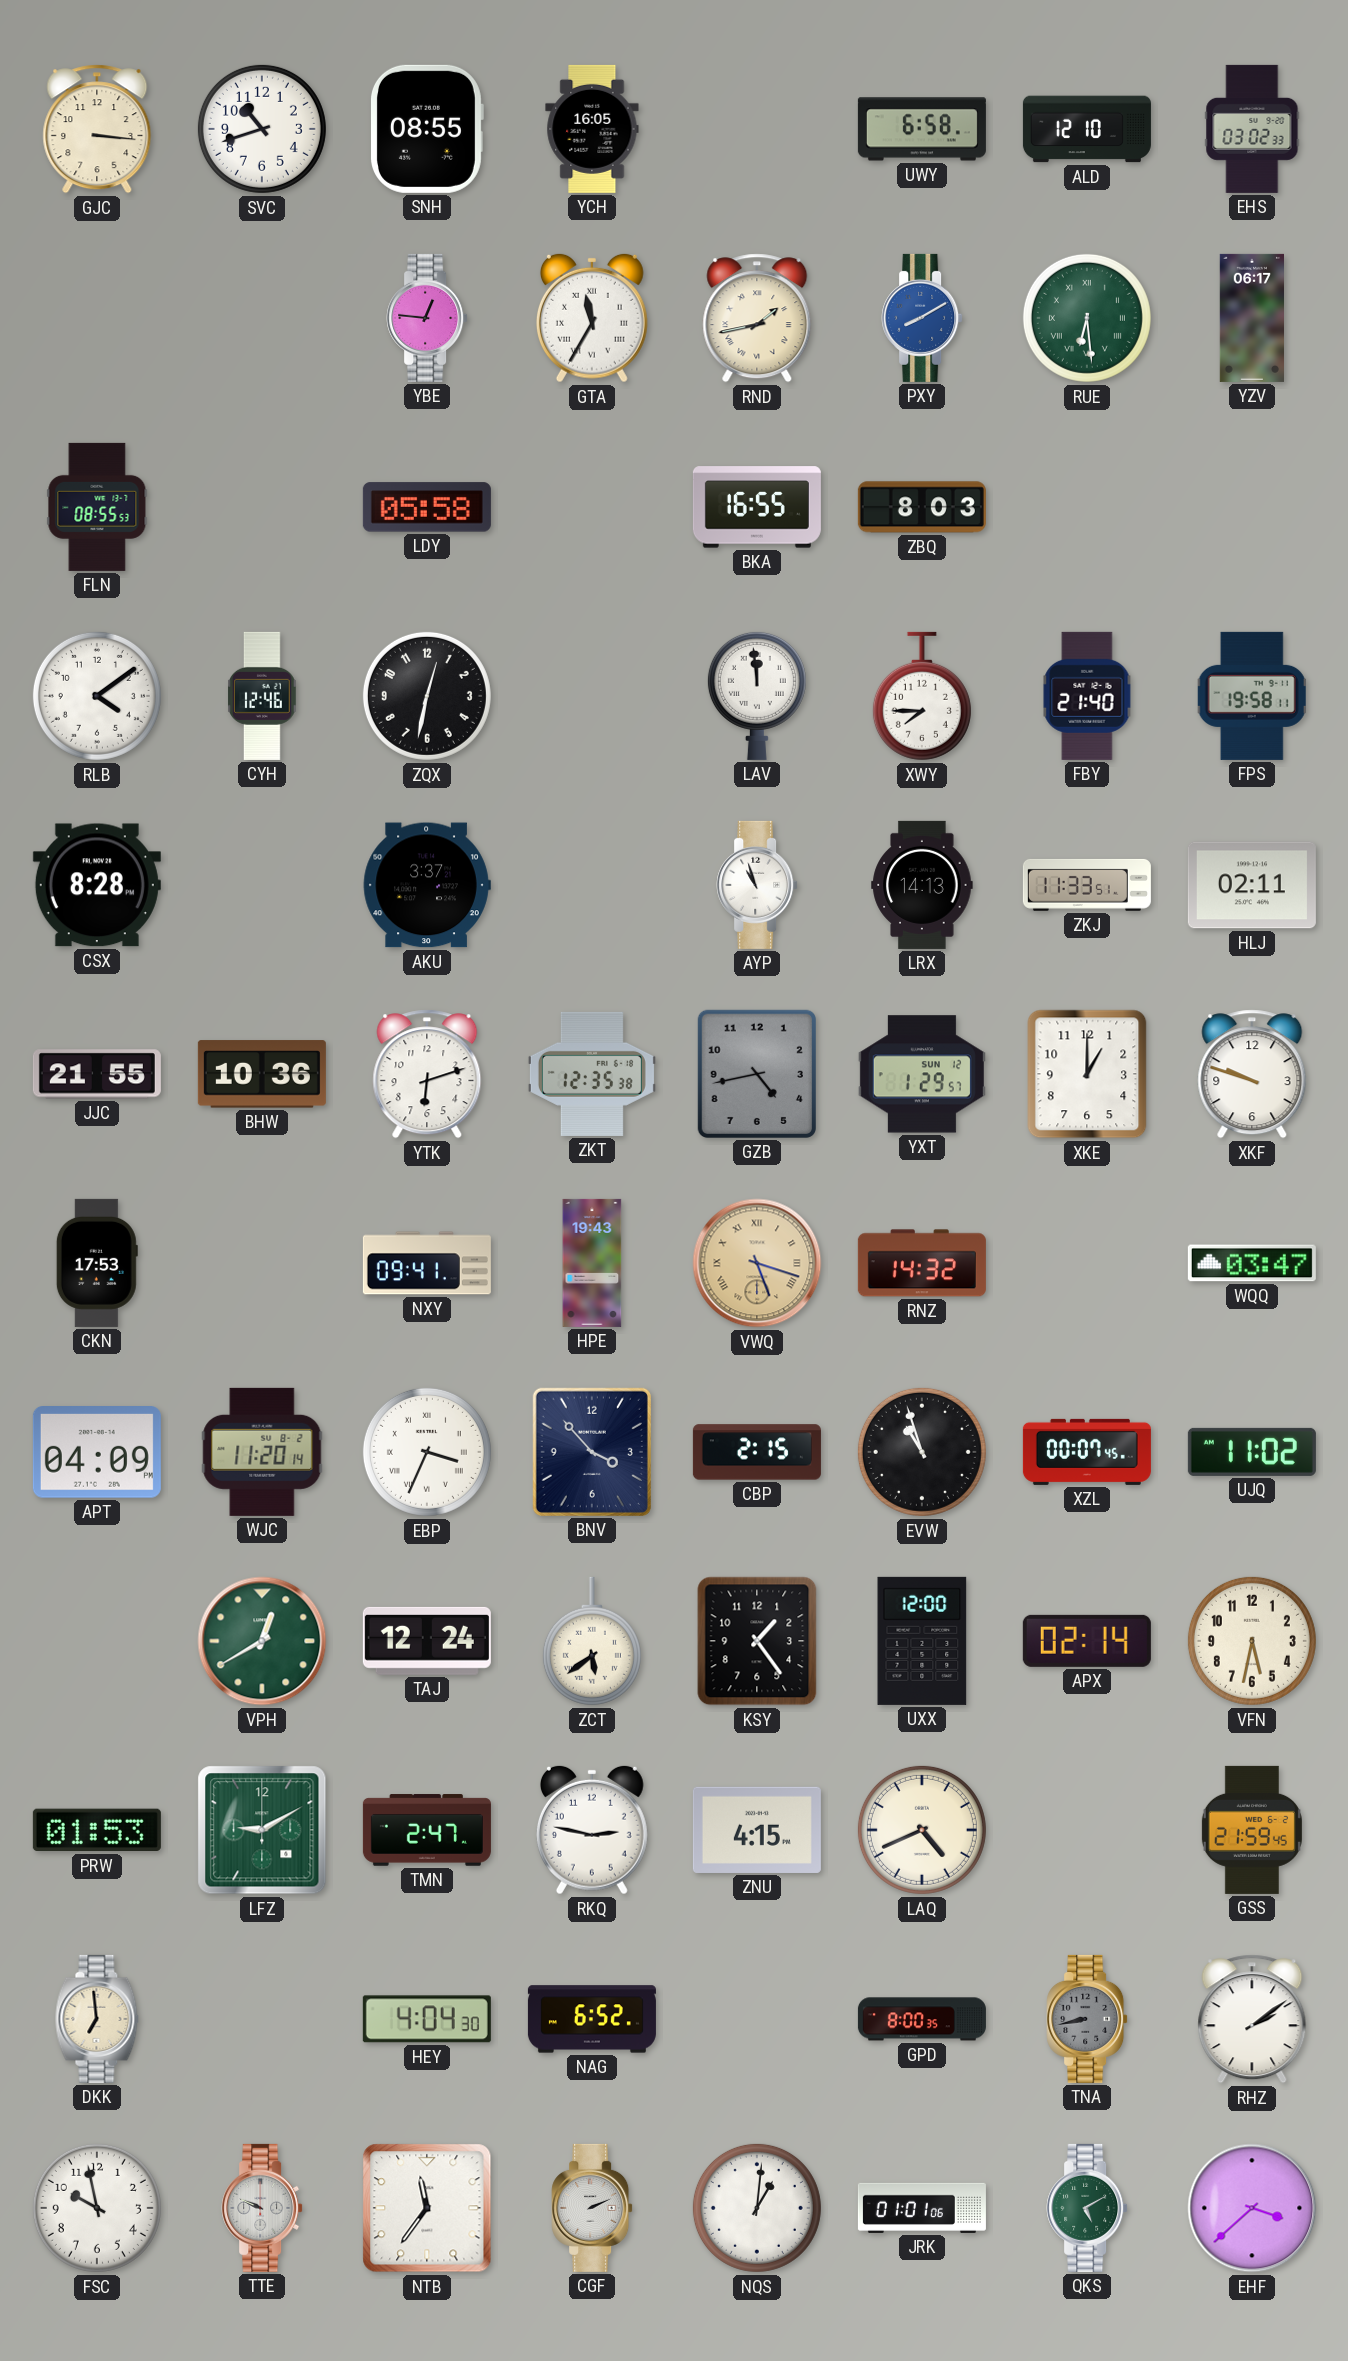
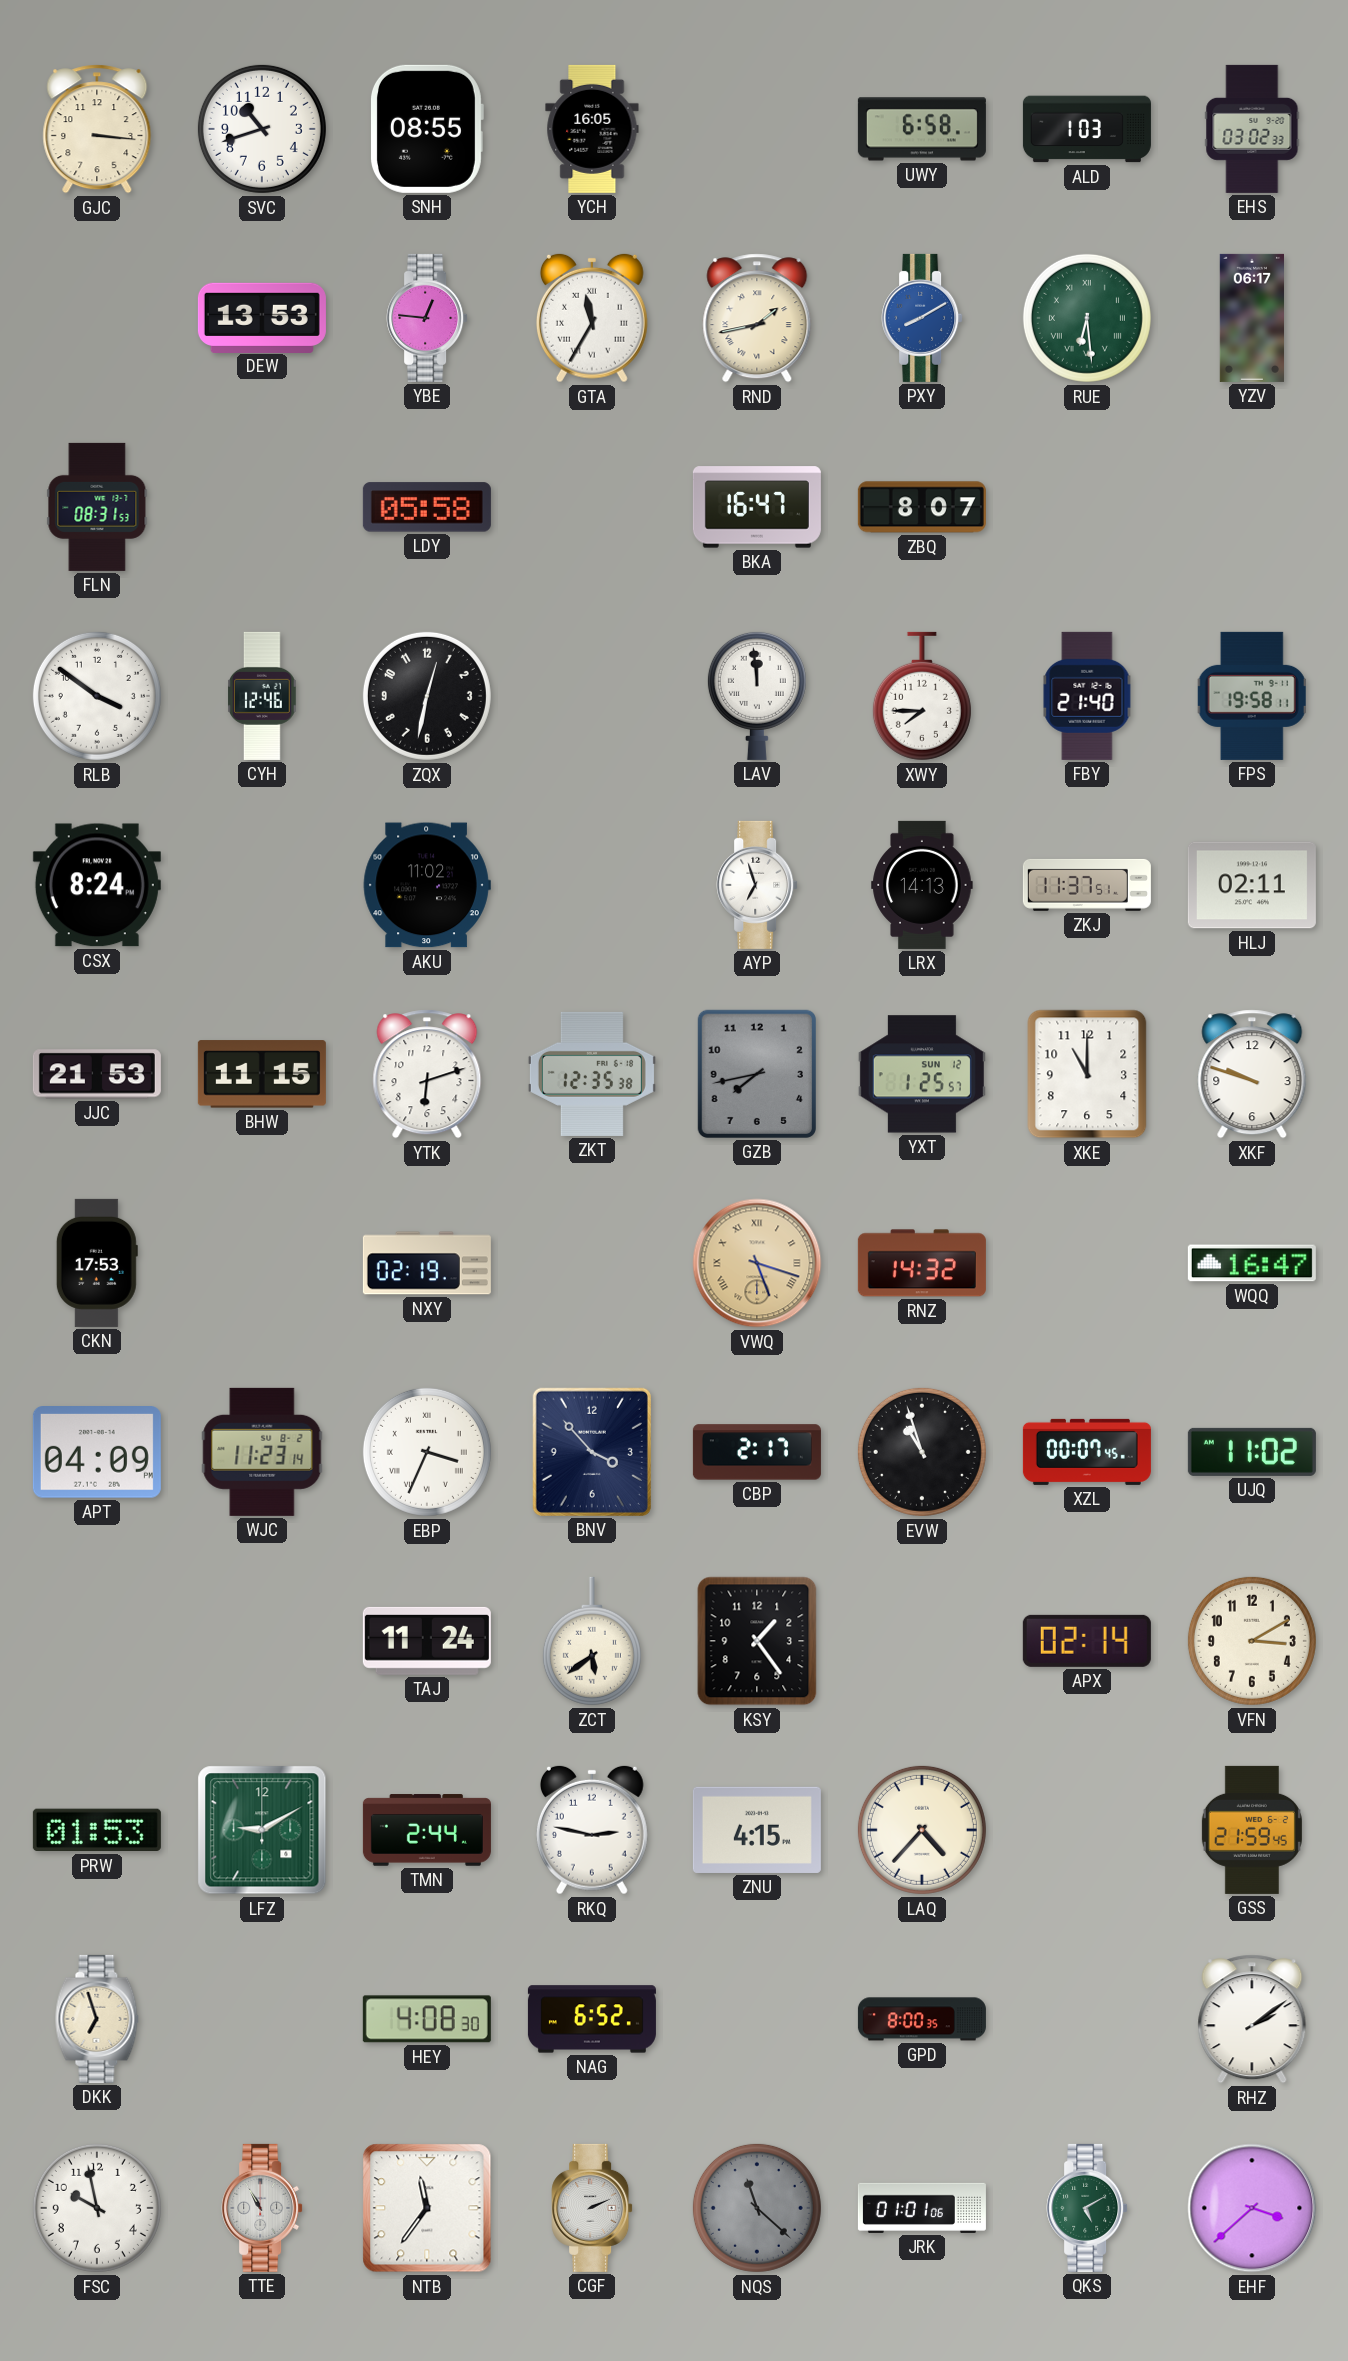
ALD: 12:10 -> 1:03
DEW: none -> 13:53
FLN: 08:55 -> 08:31
BKA: 16:55 -> 16:47
ZBQ: 8:03 -> 8:07
RLB: 4:09 -> 3:51
CSX: 8:28 -> 8:24
AKU: 3:37 -> 11:02
AYP: 10:57 -> 6:57
ZKJ: 11:33 -> 11:37
JJC: 21:55 -> 21:53
BHW: 10:36 -> 11:15
GZB: 4:43 -> 7:43
YXT: 1:29 -> 1:25
XKE: 1:00 -> 11:00
NXY: 09:41 -> 02:19
HPE: 19:43 -> none
WQQ: 03:47 -> 16:47
WJC: 11:20 -> 11:23
CBP: 2:15 -> 2:17
VPH: 12:40 -> none
TAJ: 12:24 -> 11:24
UXX: 12:00 -> none
VFN: 5:32 -> 3:10
TMN: 2:47 -> 2:44
LAQ: 4:41 -> 4:37
DKK: 6:59 -> 6:57
HEY: 4:04 -> 4:08
TNA: 8:43 -> none
TTE: 9:49 -> 10:55
NQS: 1:01 -> 11:22
NQS dial: white -> grey
